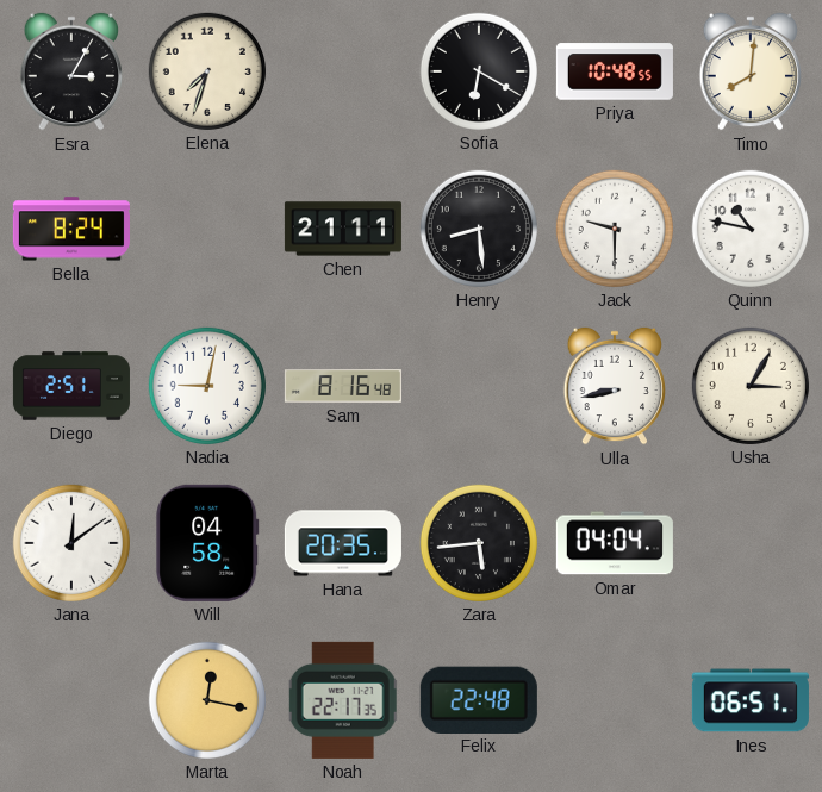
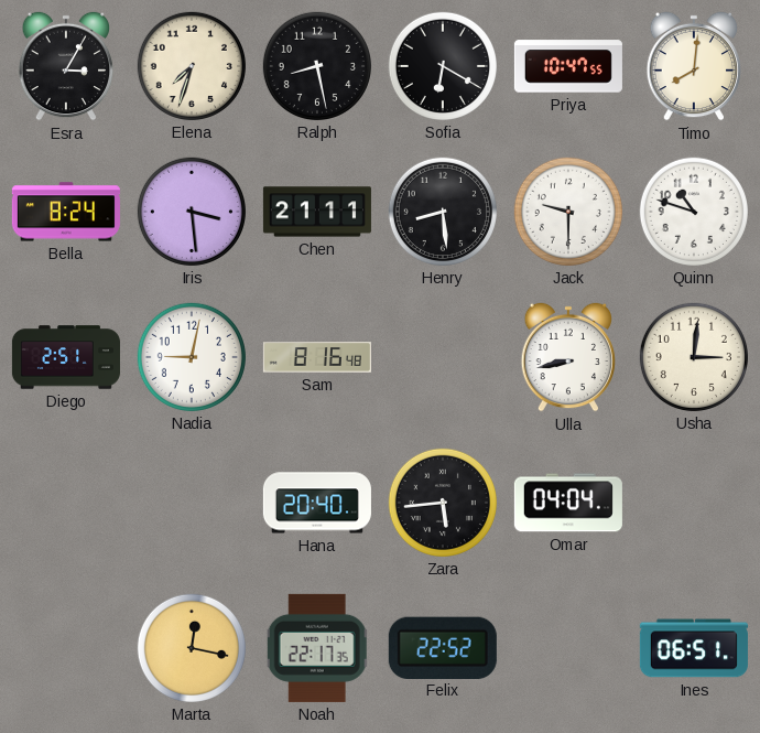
Ralph: none -> 8:28
Priya: 10:48 -> 10:47
Iris: none -> 3:29
Quinn: 10:47 -> 10:48
Usha: 3:05 -> 3:01
Jana: 12:09 -> none
Will: 04:58 -> none
Hana: 20:35 -> 20:40
Felix: 22:48 -> 22:52
